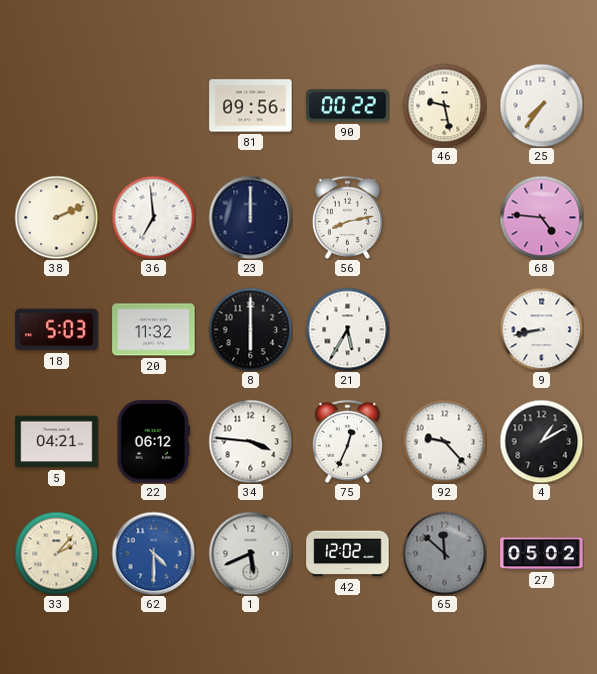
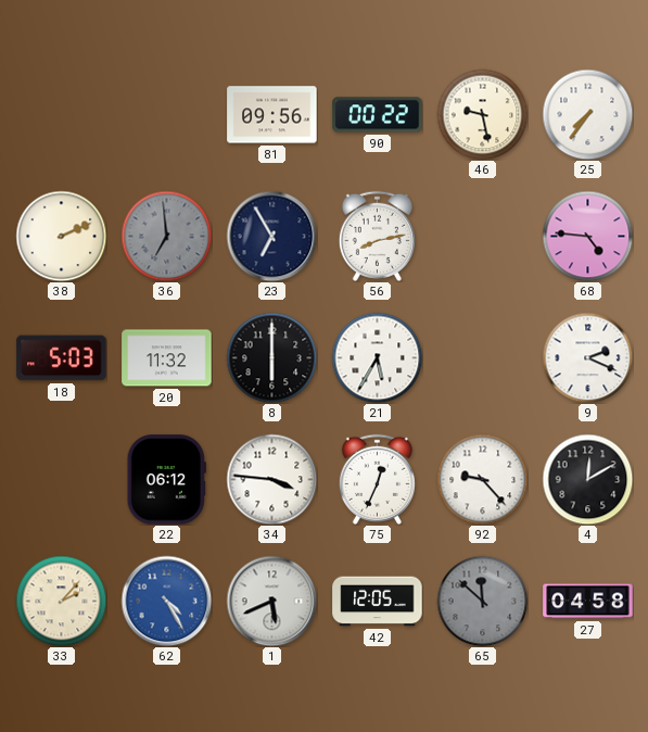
36 dial: white -> grey
23: 12:00 -> 6:55
9: 8:43 -> 2:19
5: 04:21 -> none
4: 1:10 -> 12:10
62: 4:30 -> 4:25
42: 12:02 -> 12:05
27: 05:02 -> 04:58
